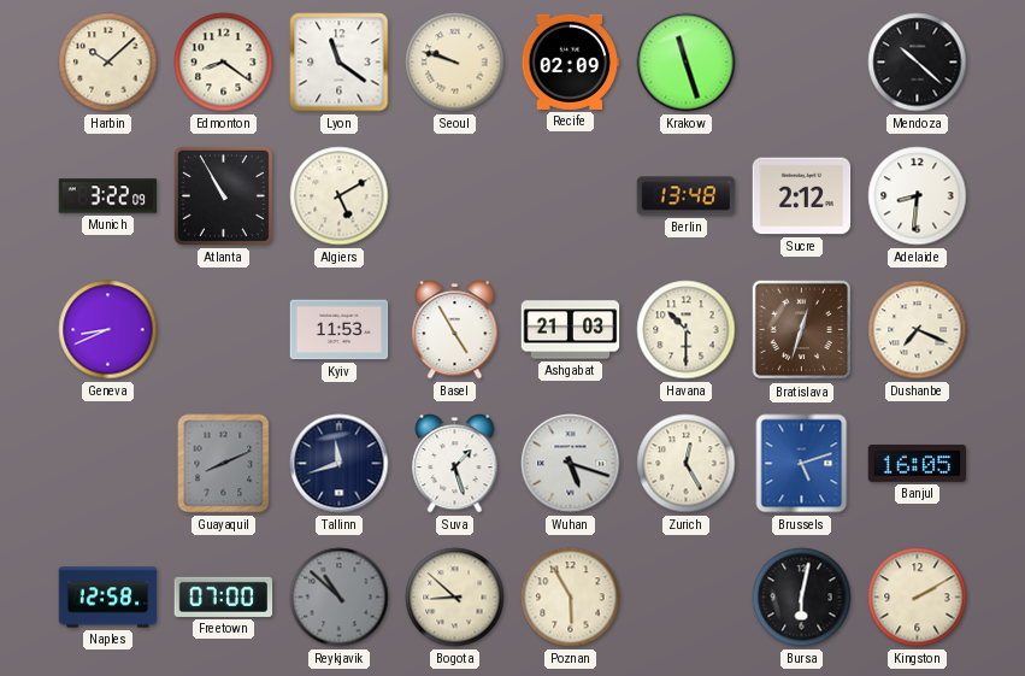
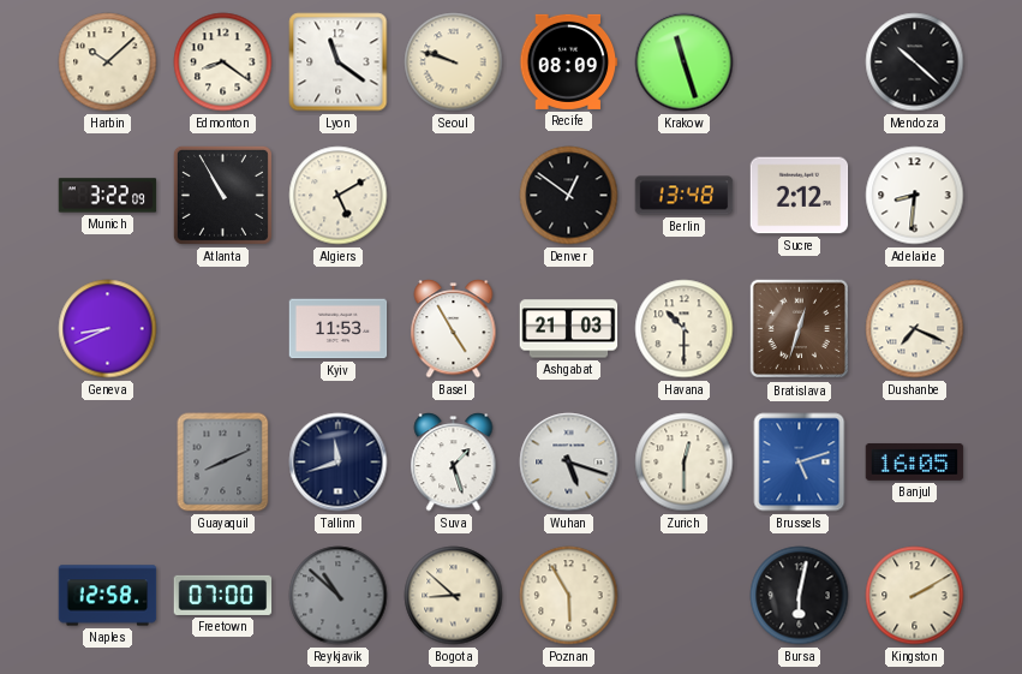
Recife: 02:09 -> 08:09
Denver: none -> 12:51
Zurich: 12:25 -> 12:30
